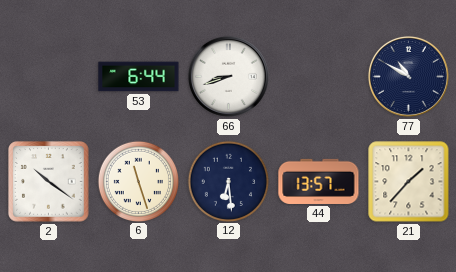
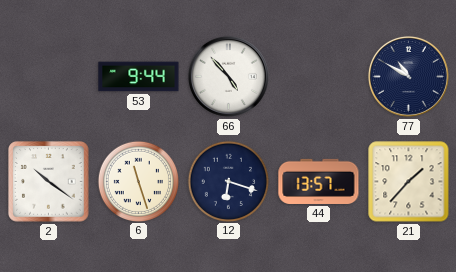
53: 6:44 -> 9:44
66: 8:42 -> 4:53
12: 6:29 -> 6:18
